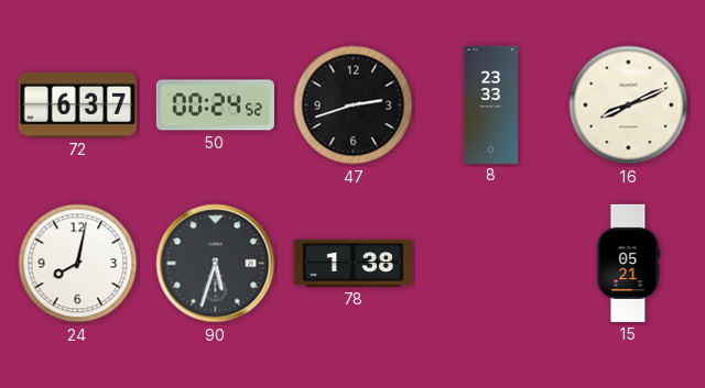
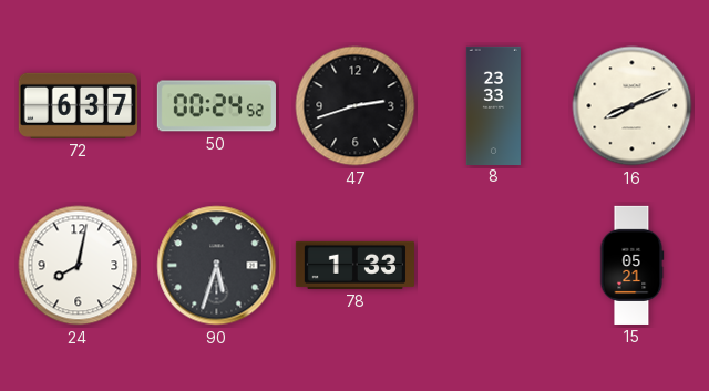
78: 1:38 -> 1:33
